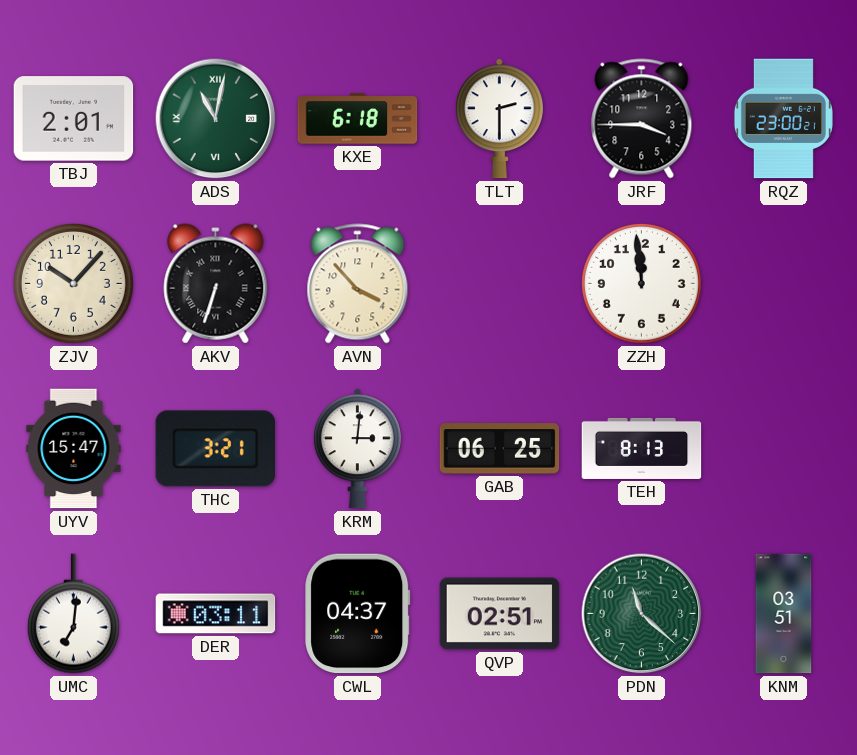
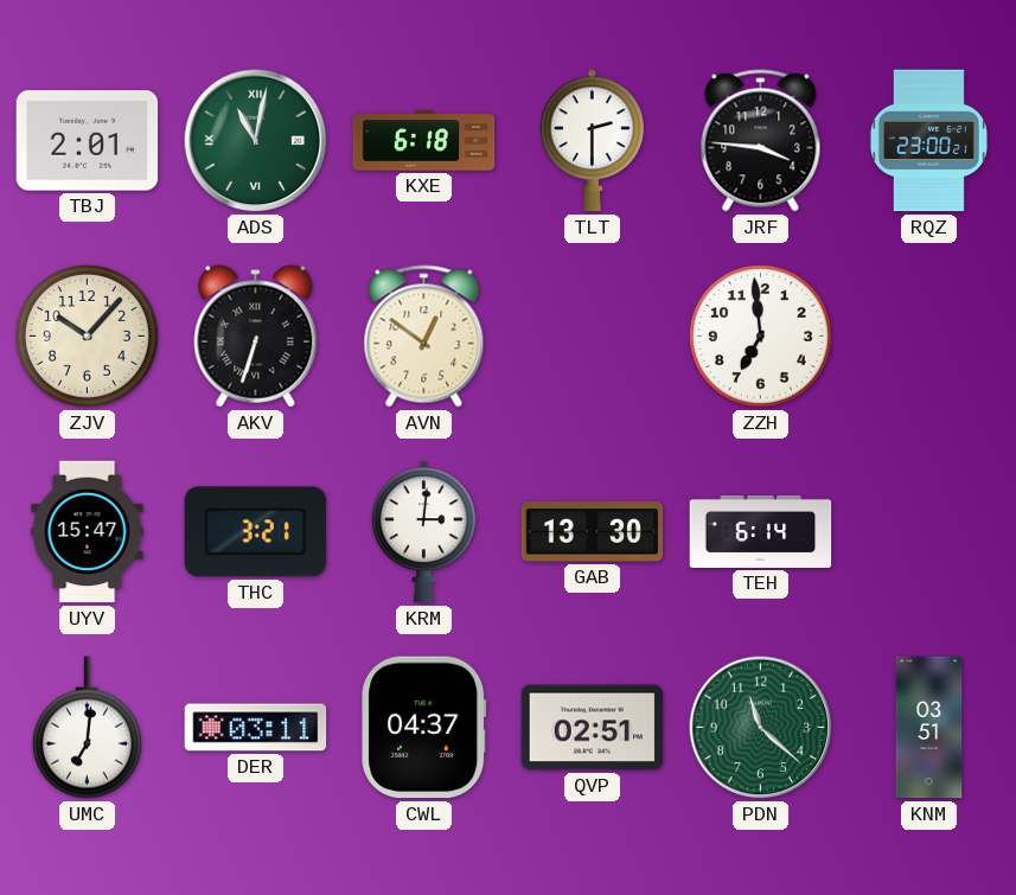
JRF: 3:45 -> 3:46
AVN: 3:53 -> 12:51
ZZH: 11:59 -> 6:59
GAB: 06:25 -> 13:30
TEH: 8:13 -> 6:14
